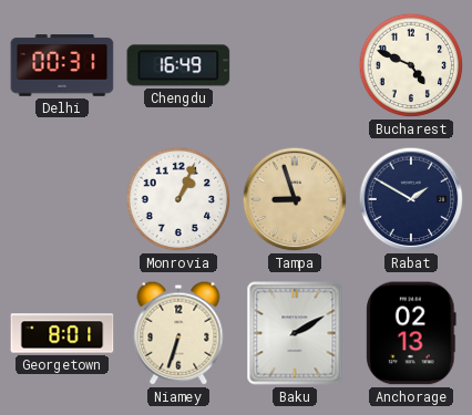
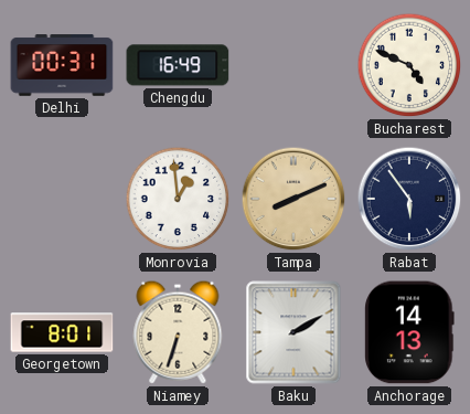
Monrovia: 1:04 -> 12:59
Tampa: 8:57 -> 8:11
Rabat: 1:50 -> 5:54
Anchorage: 02:13 -> 14:13
